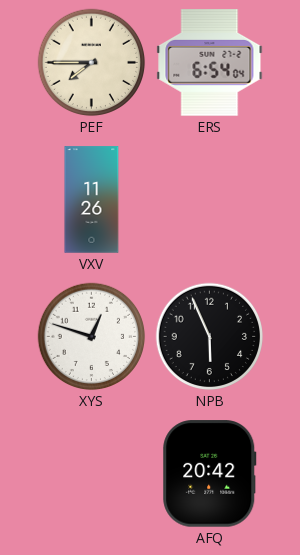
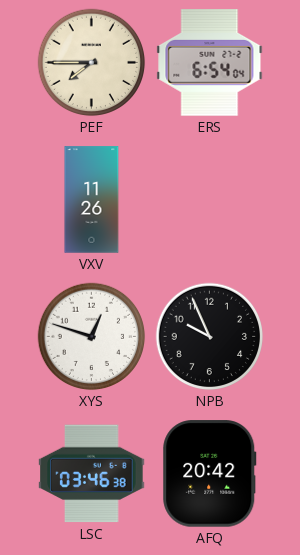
NPB: 5:56 -> 9:56
LSC: none -> 03:46
